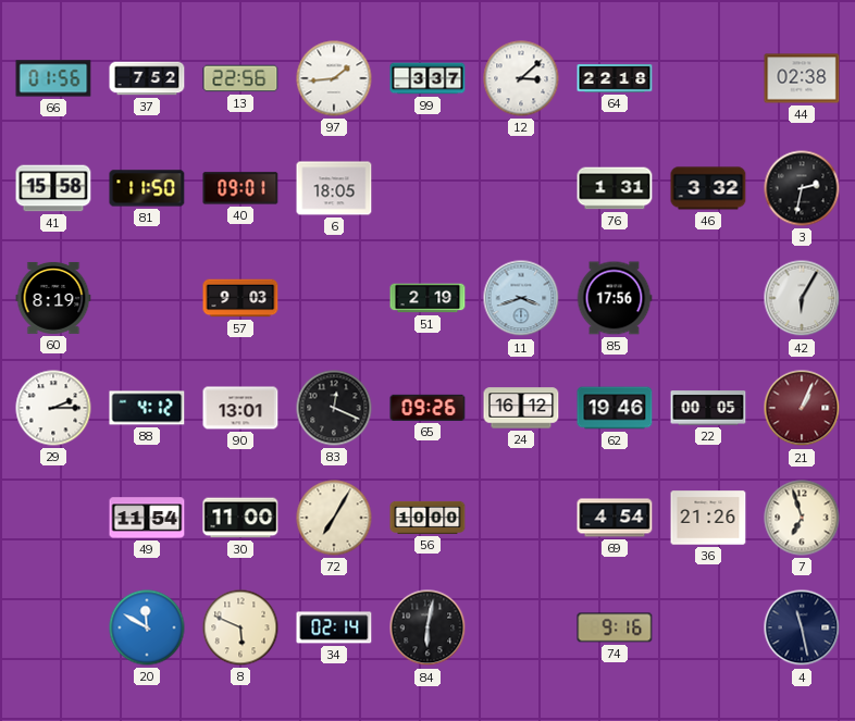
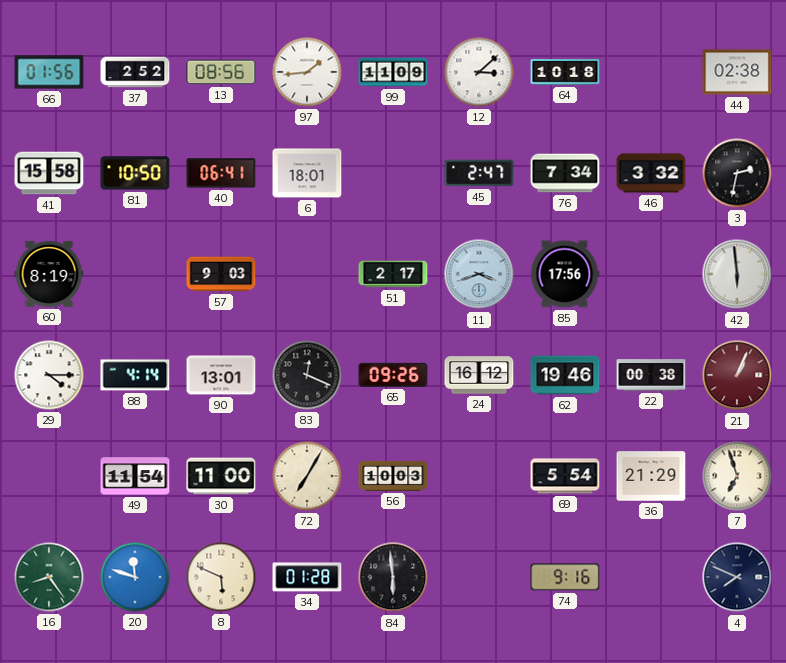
37: 7:52 -> 2:52
13: 22:56 -> 08:56
99: 3:37 -> 11:09
64: 22:18 -> 10:18
81: 11:50 -> 10:50
40: 09:01 -> 06:41
6: 18:05 -> 18:01
45: none -> 2:47
76: 1:31 -> 7:34
51: 2:19 -> 2:17
42: 6:05 -> 5:59
29: 2:15 -> 4:15
88: 4:12 -> 4:14
22: 00:05 -> 00:38
56: 10:00 -> 10:03
69: 4:54 -> 5:54
36: 21:26 -> 21:29
16: none -> 8:24
20: 11:50 -> 11:48
34: 02:14 -> 01:28
84: 6:02 -> 5:59
4: 11:28 -> 7:49
